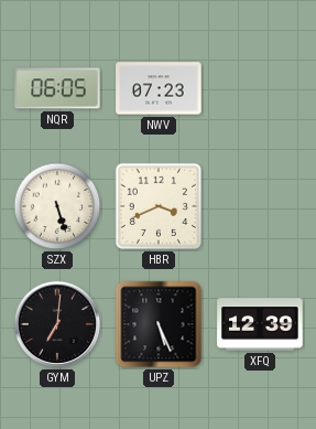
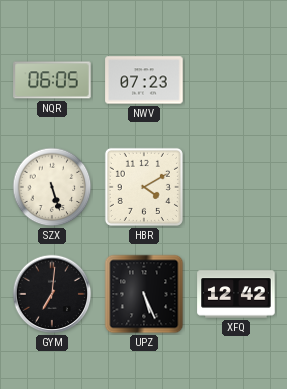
HBR: 3:41 -> 4:10
XFQ: 12:39 -> 12:42
